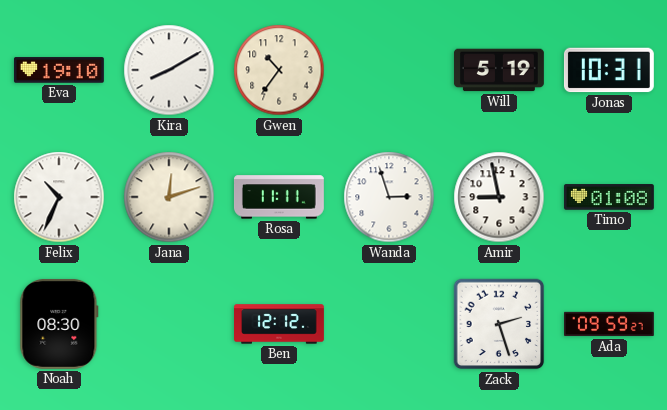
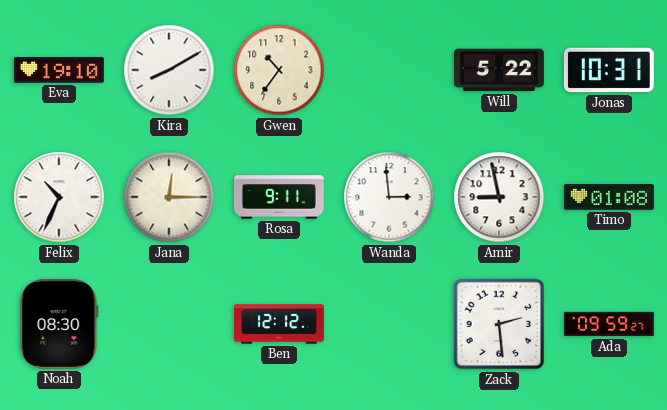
Will: 5:19 -> 5:22
Jana: 12:12 -> 12:15
Rosa: 11:11 -> 9:11
Wanda: 2:57 -> 2:59
Zack: 2:27 -> 2:29
